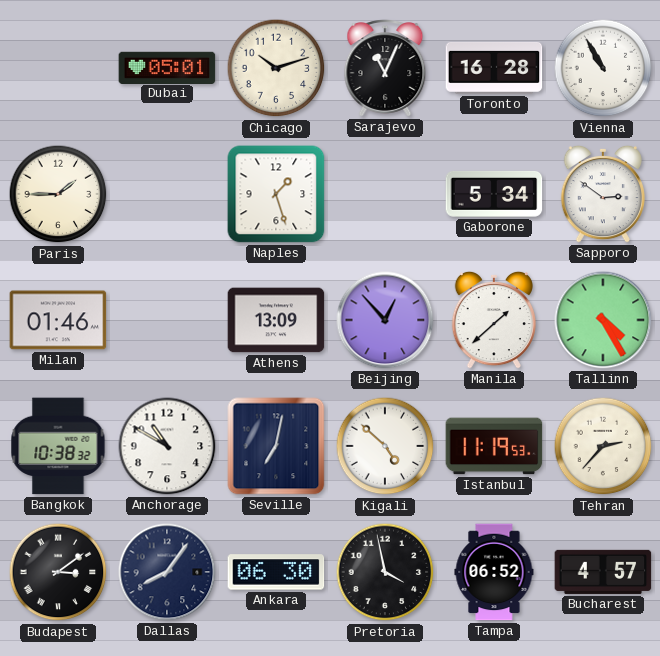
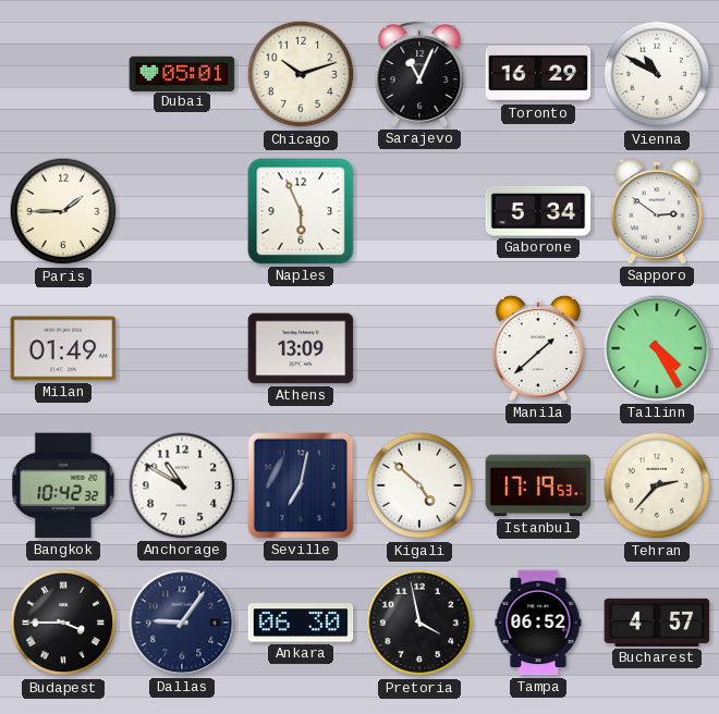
Toronto: 16:28 -> 16:29
Vienna: 10:55 -> 10:50
Naples: 1:27 -> 5:56
Milan: 01:46 -> 01:49
Beijing: 12:53 -> none
Bangkok: 10:38 -> 10:42
Istanbul: 11:19 -> 17:19
Budapest: 3:09 -> 3:45
Dallas: 8:06 -> 9:06
